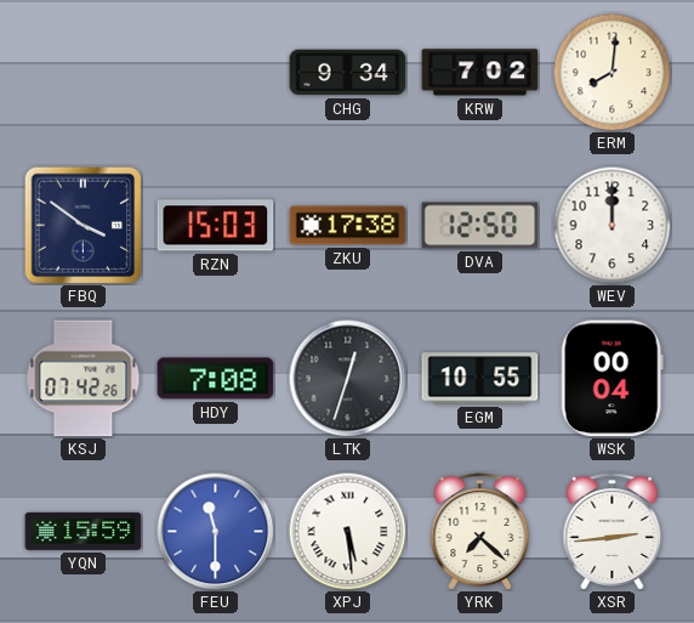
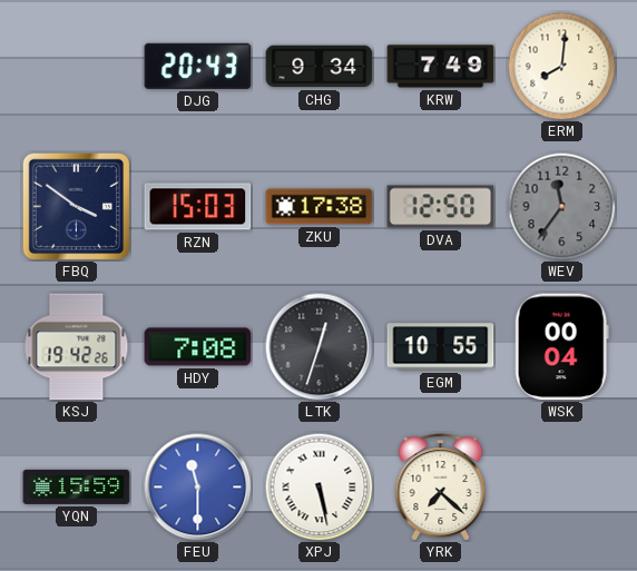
DJG: none -> 20:43
KRW: 7:02 -> 7:49
WEV: 12:00 -> 11:36
WEV dial: white -> grey
KSJ: 07:42 -> 19:42
XPJ: 5:29 -> 5:28
XSR: 2:44 -> none
